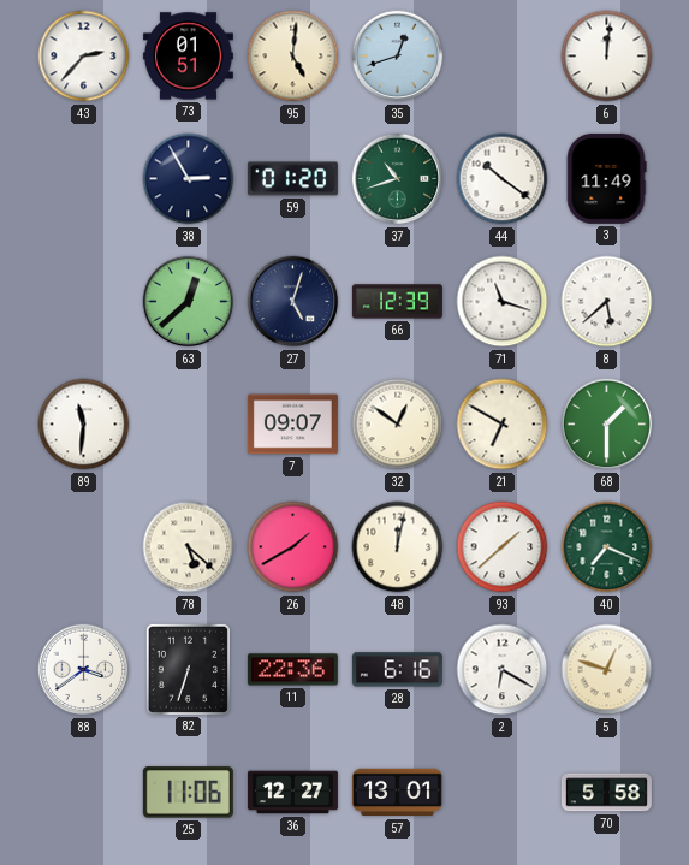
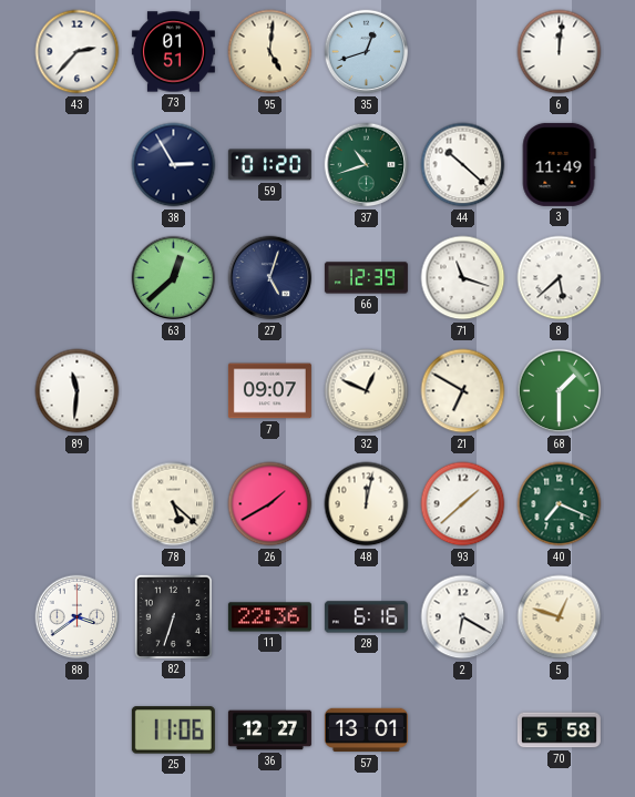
44: 10:21 -> 10:22
32: 12:51 -> 12:49
